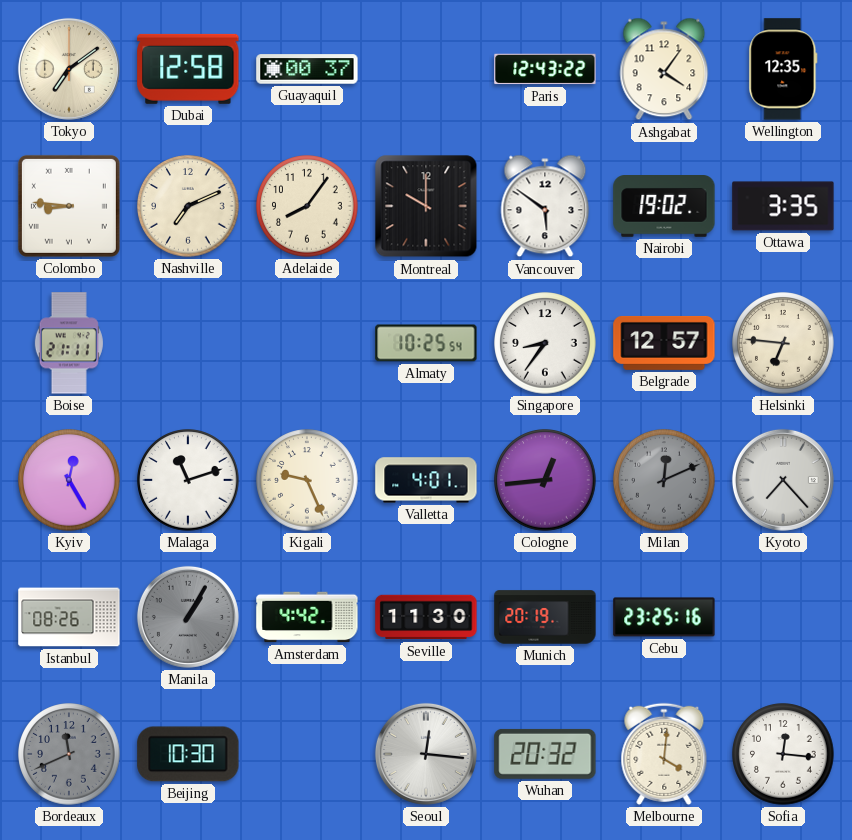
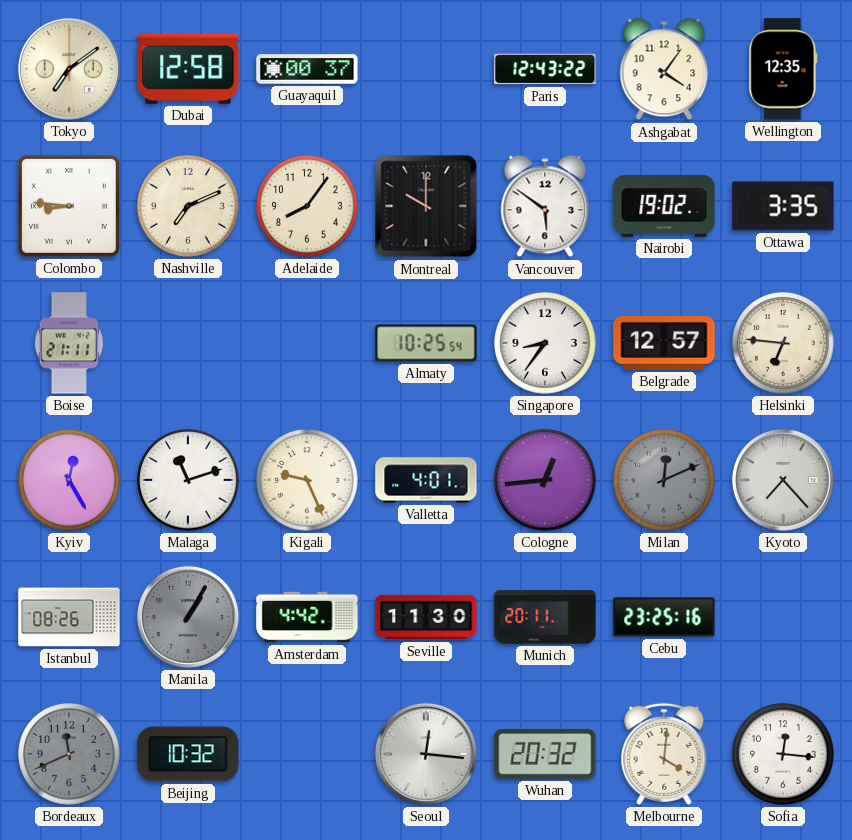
Munich: 20:19 -> 20:11
Beijing: 10:30 -> 10:32
